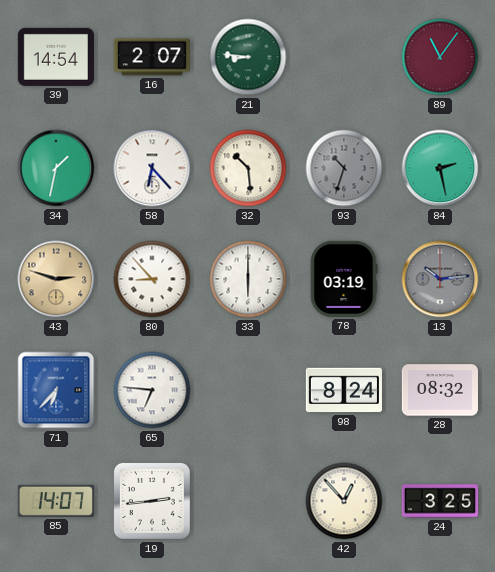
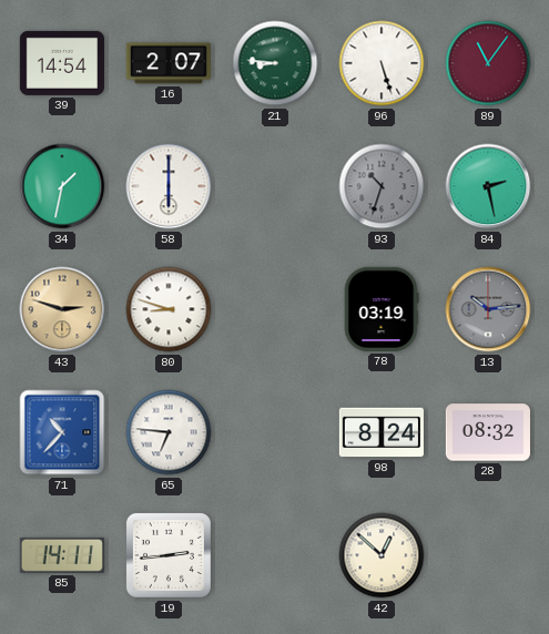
96: none -> 5:27
58: 6:23 -> 6:00
32: 10:29 -> none
80: 8:53 -> 8:48
33: 6:00 -> none
71: 6:37 -> 10:37
85: 14:07 -> 14:11
42: 12:53 -> 12:52
24: 3:25 -> none
